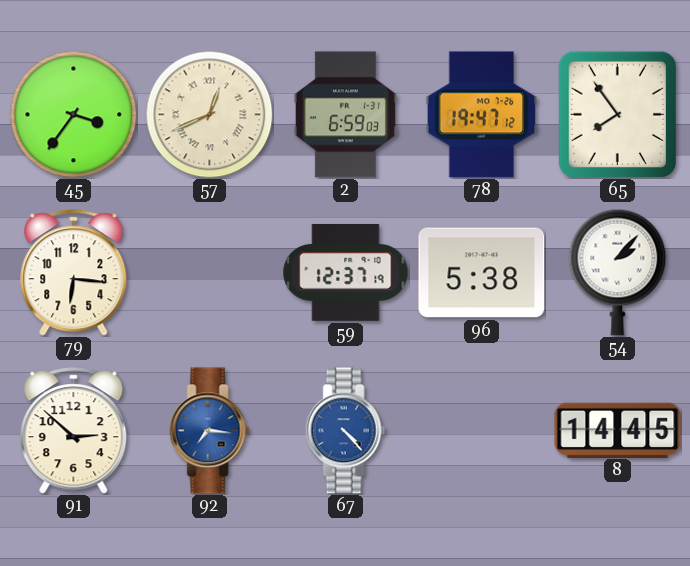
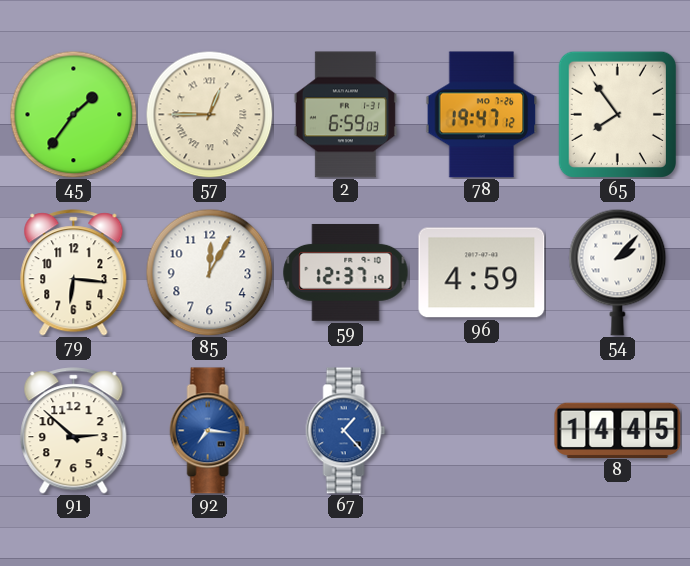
45: 3:36 -> 1:36
57: 12:41 -> 12:45
85: none -> 12:05
96: 5:38 -> 4:59
67: 4:23 -> 1:23
